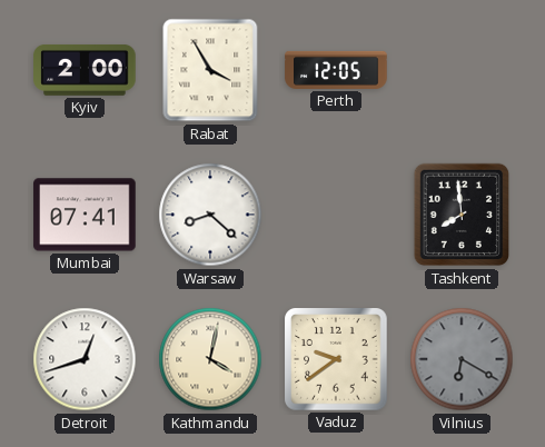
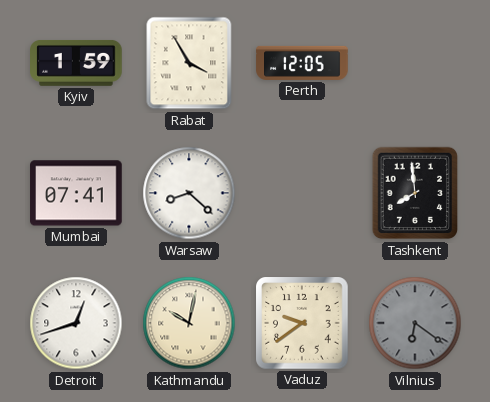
Kyiv: 2:00 -> 1:59
Kathmandu: 4:02 -> 10:02
Vilnius: 6:20 -> 6:21
